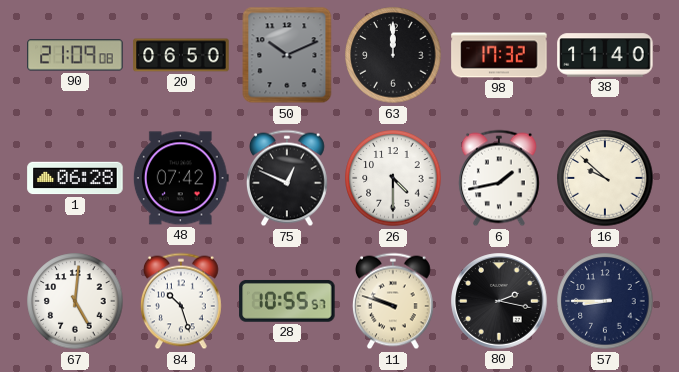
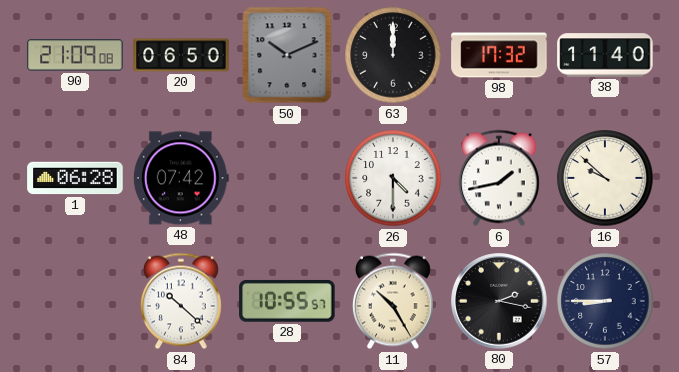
75: 12:49 -> none
67: 5:01 -> none
84: 10:27 -> 10:22
11: 9:48 -> 10:25
